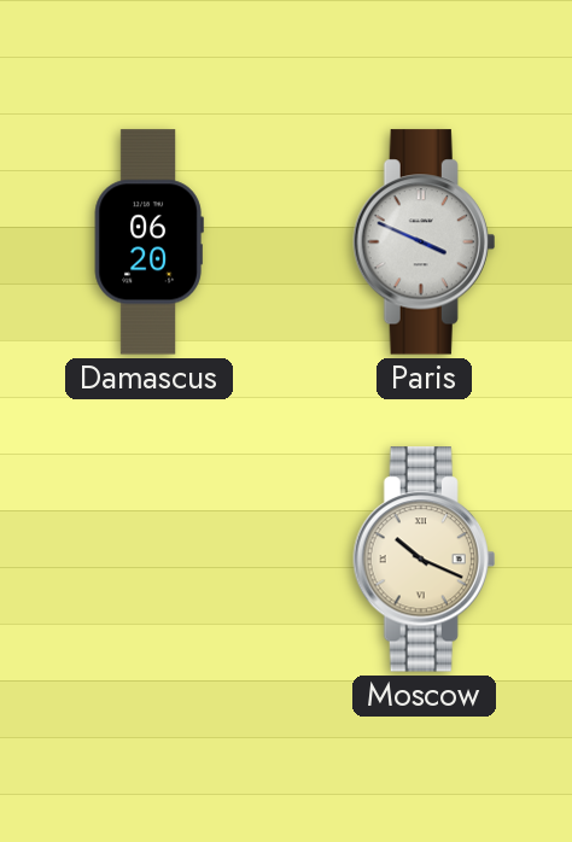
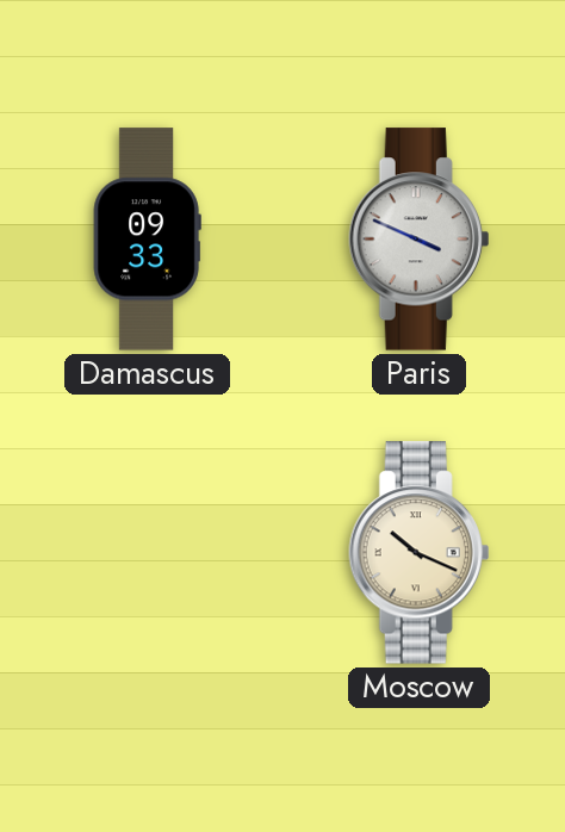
Damascus: 06:20 -> 09:33
